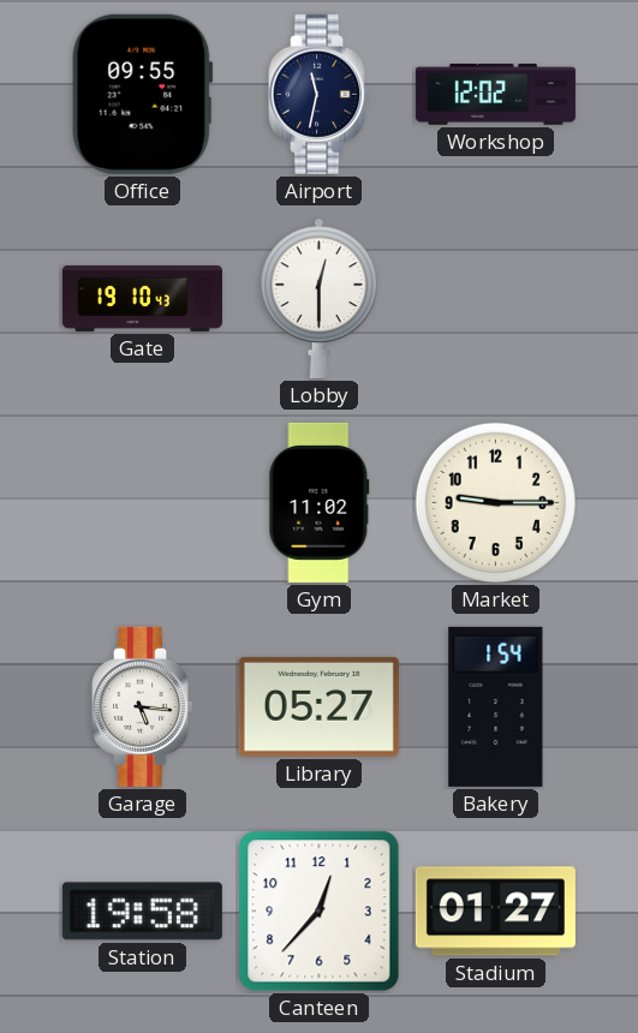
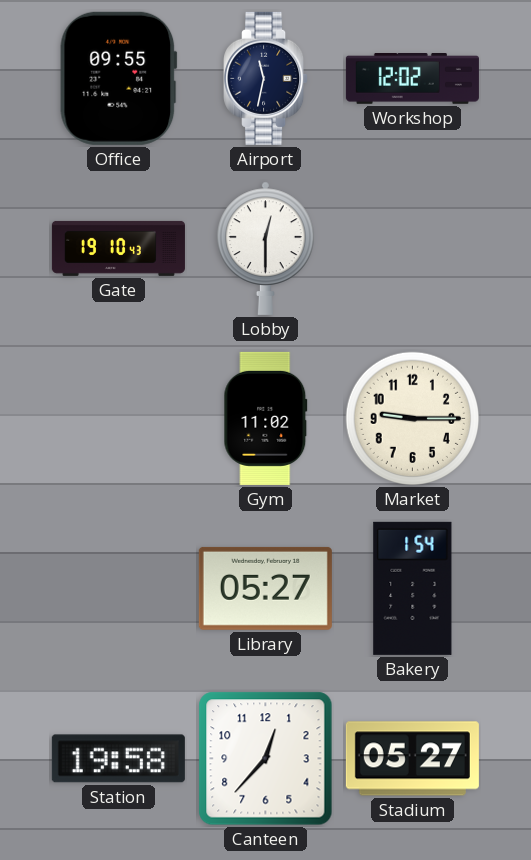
Garage: 5:16 -> none
Stadium: 01:27 -> 05:27
